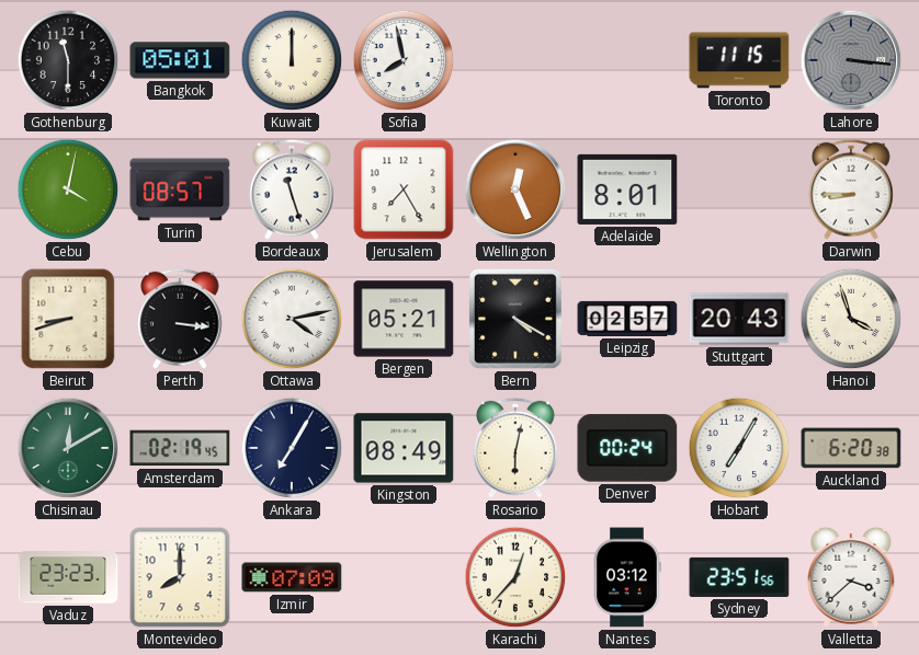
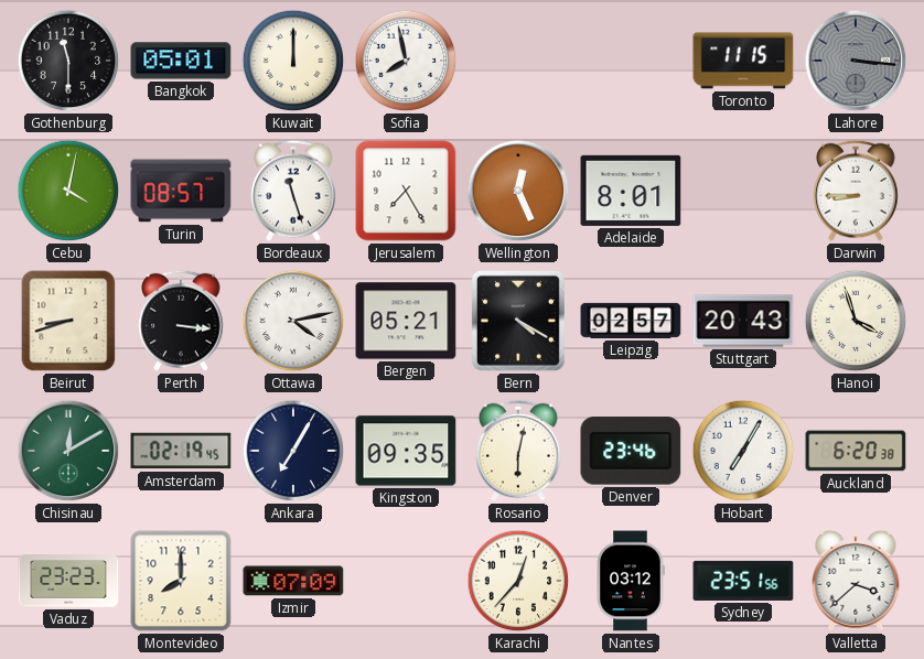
Kingston: 08:49 -> 09:35
Denver: 00:24 -> 23:46
